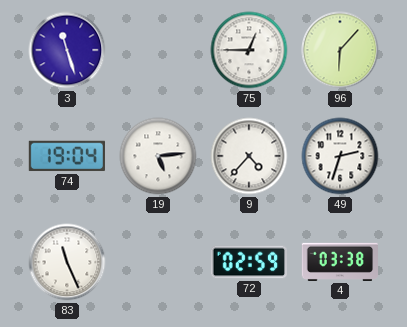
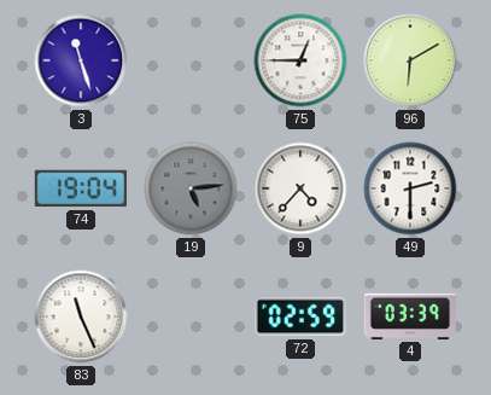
96: 6:07 -> 6:10
19 dial: white -> grey
49: 2:33 -> 2:30
4: 03:38 -> 03:39
